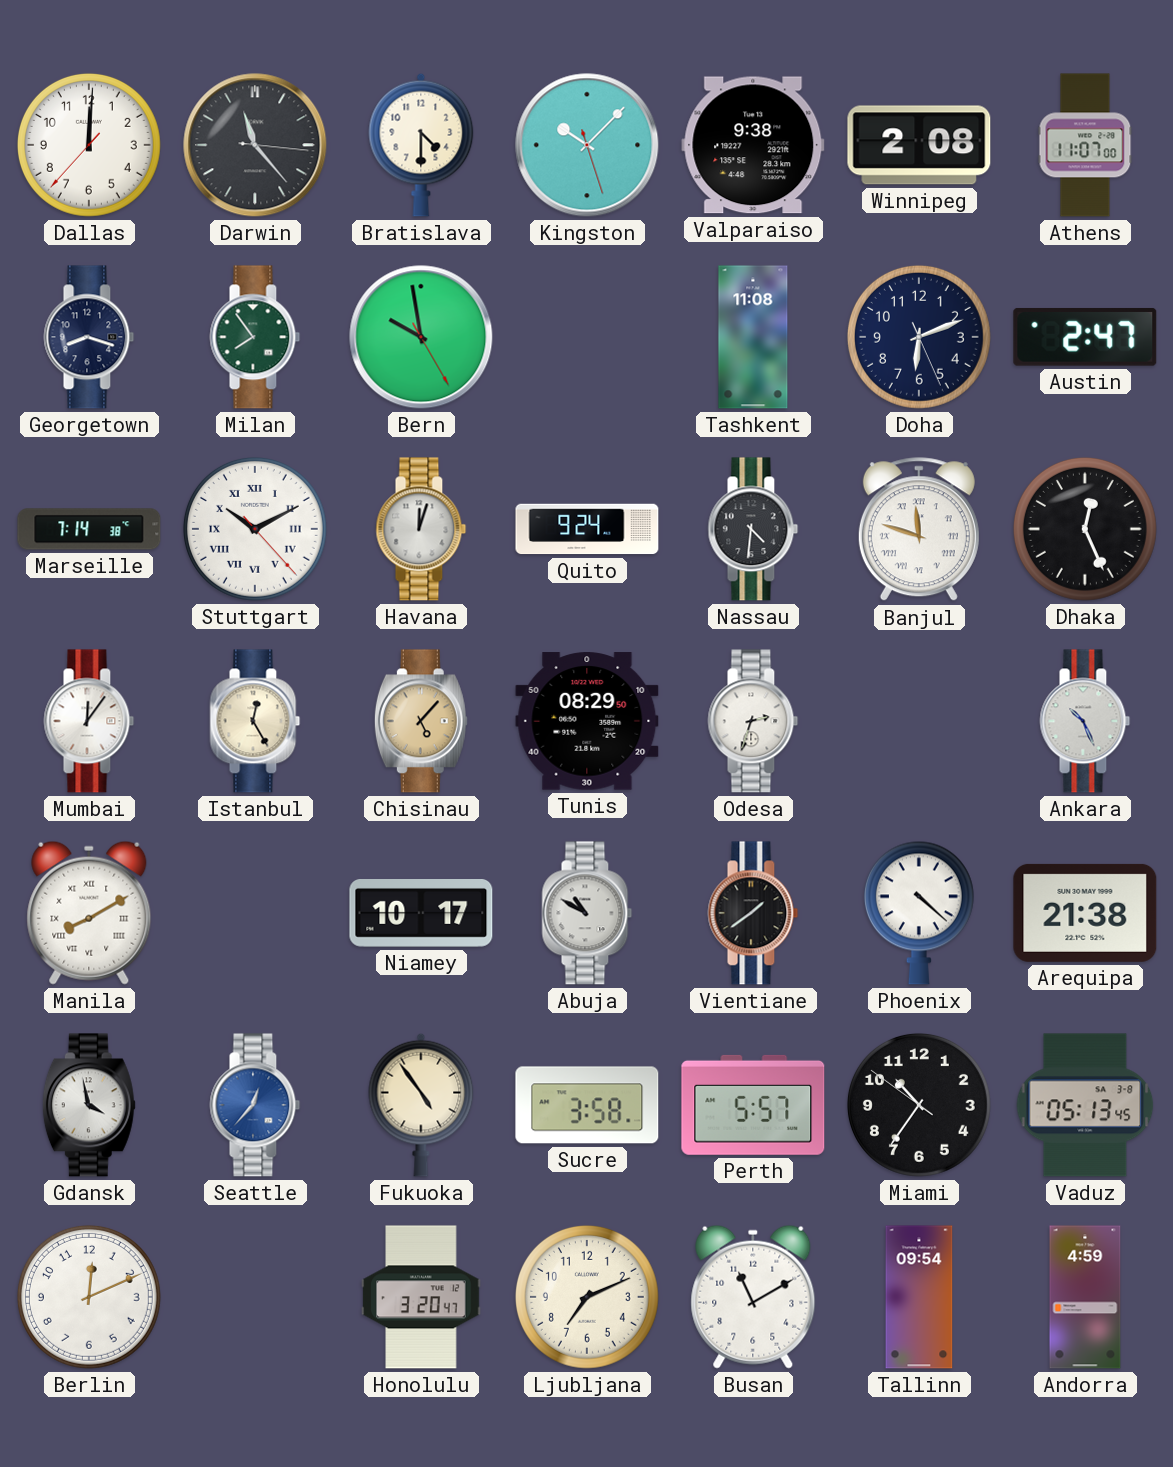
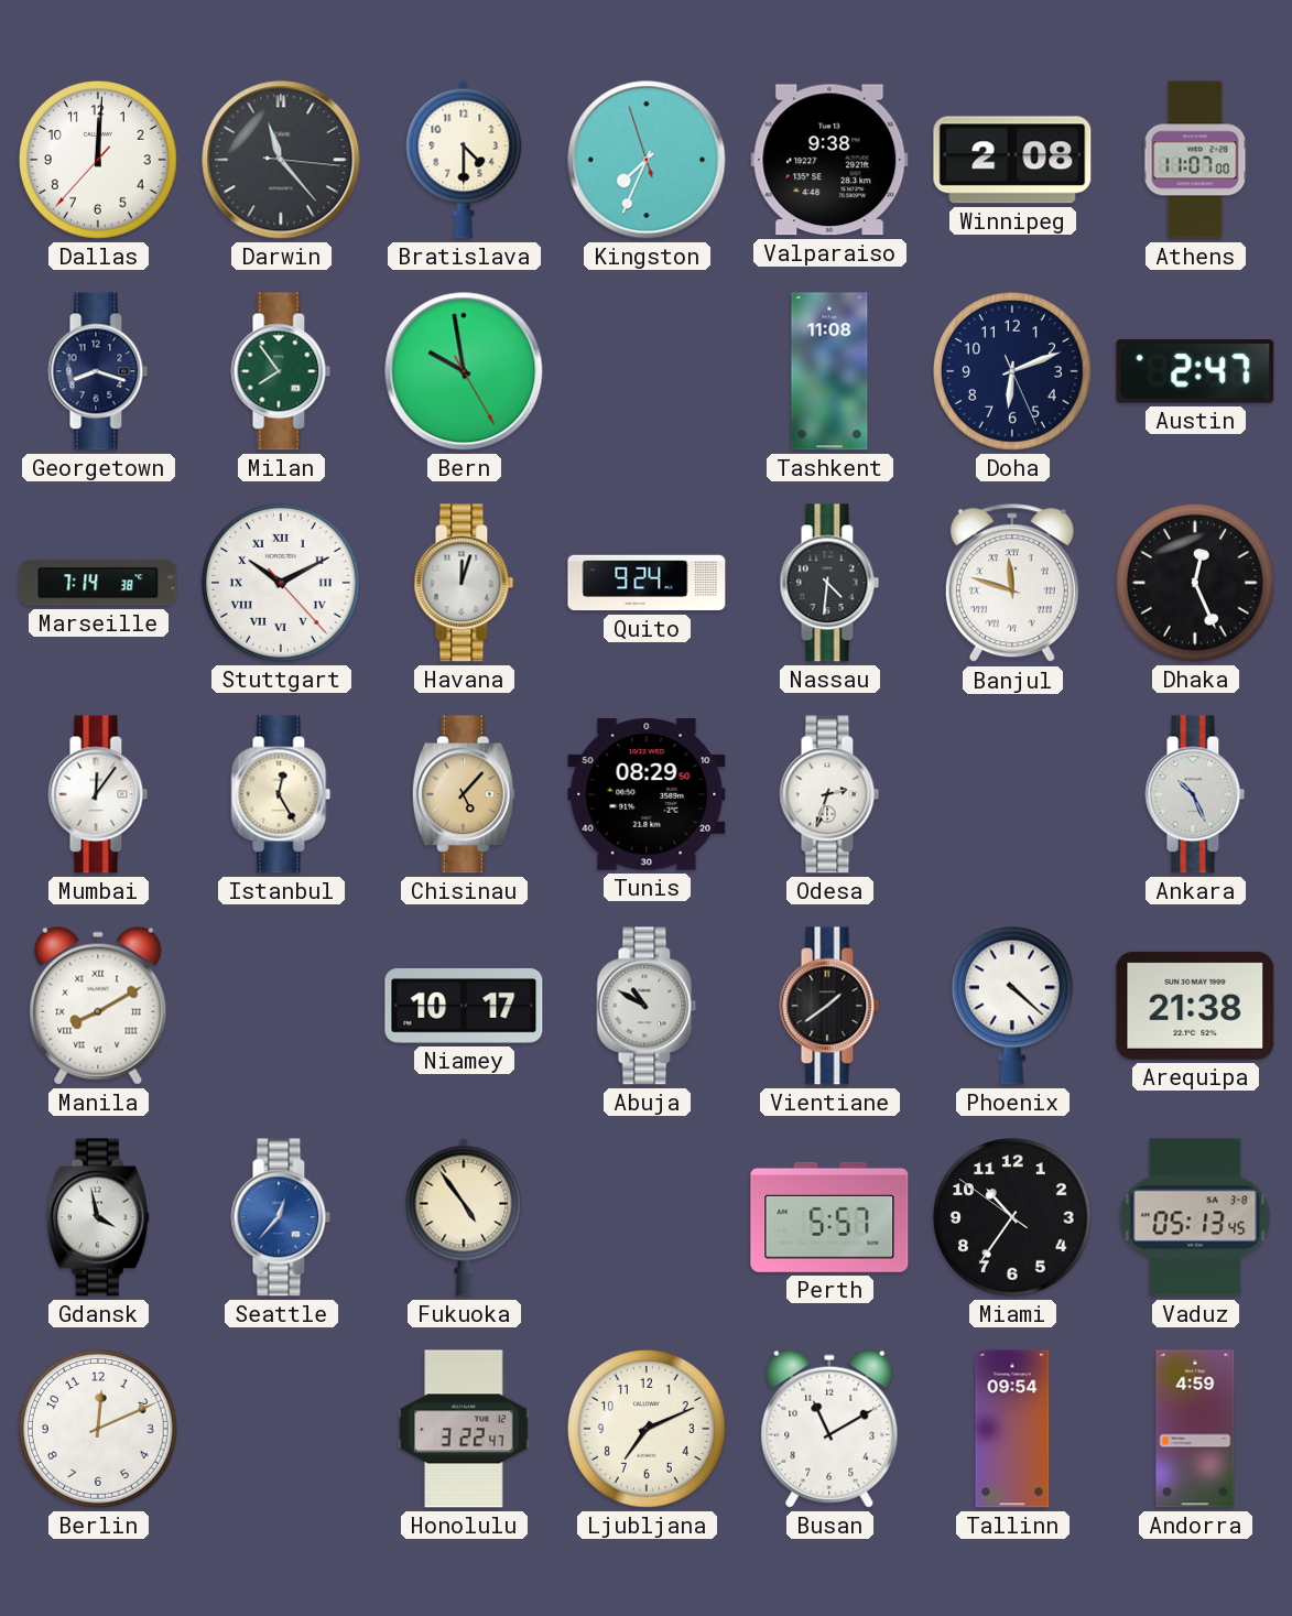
Kingston: 10:07 -> 7:33
Sucre: 3:58 -> none
Honolulu: 3:20 -> 3:22
